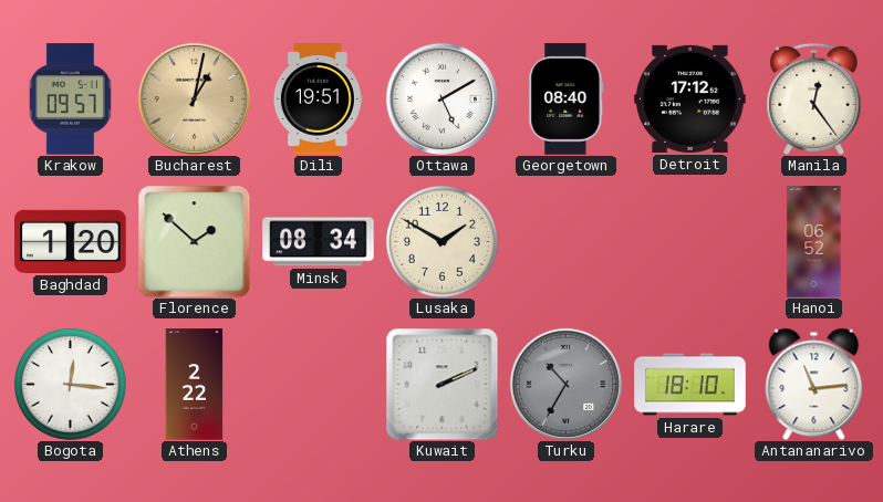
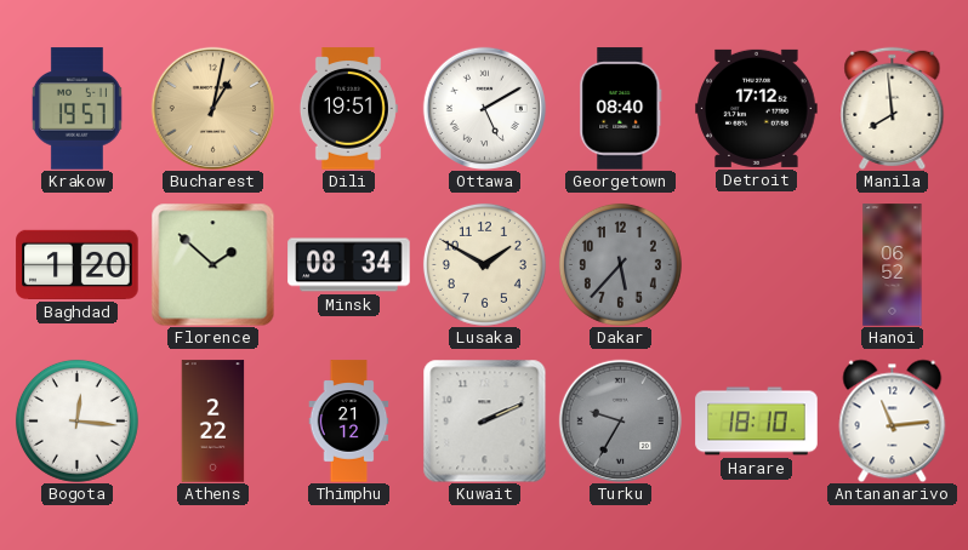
Krakow: 09:57 -> 19:57
Manila: 12:24 -> 7:59
Dakar: none -> 5:37
Thimphu: none -> 21:12
Turku: 10:35 -> 9:35
